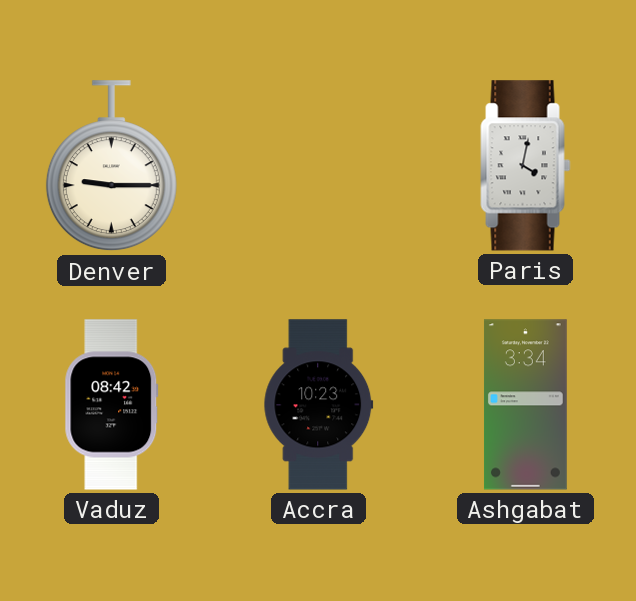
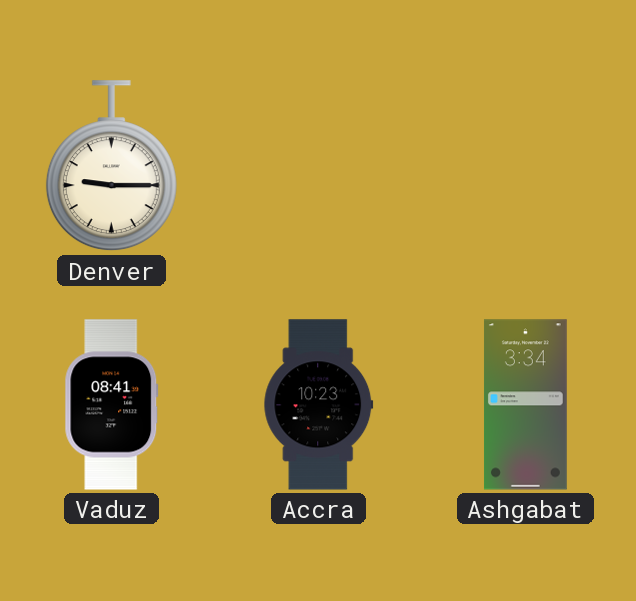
Paris: 4:02 -> none
Vaduz: 08:42 -> 08:41
